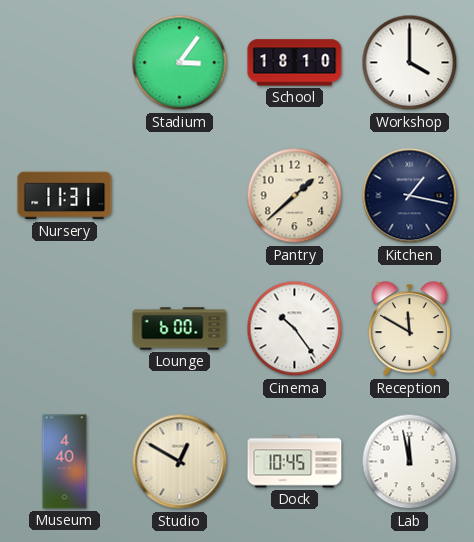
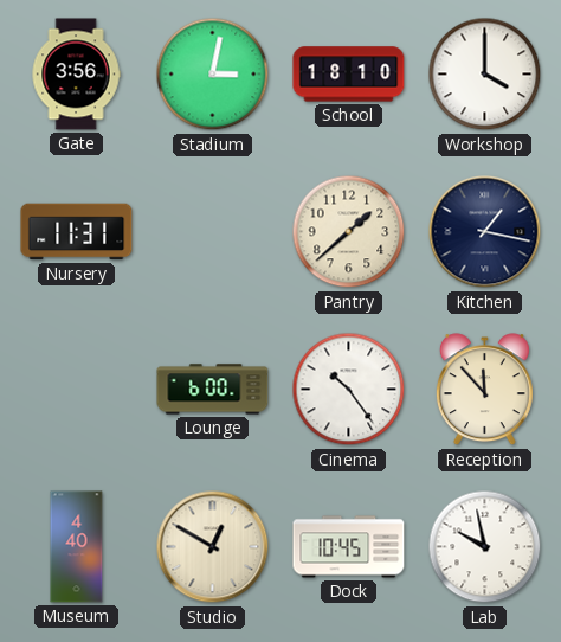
Gate: none -> 3:56
Stadium: 3:06 -> 3:02
Reception: 11:50 -> 11:53
Lab: 11:58 -> 9:58
